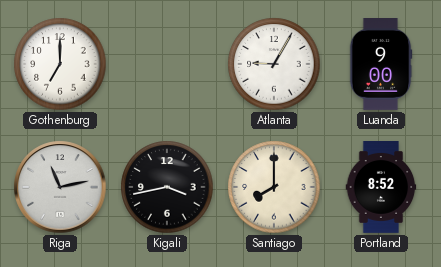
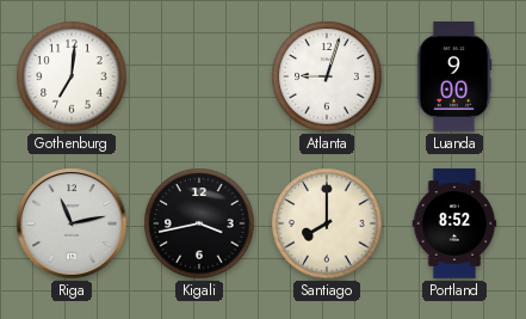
Gothenburg: 7:00 -> 7:01
Atlanta: 9:05 -> 9:03
